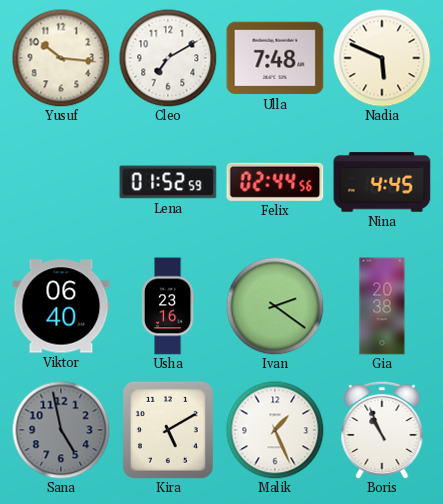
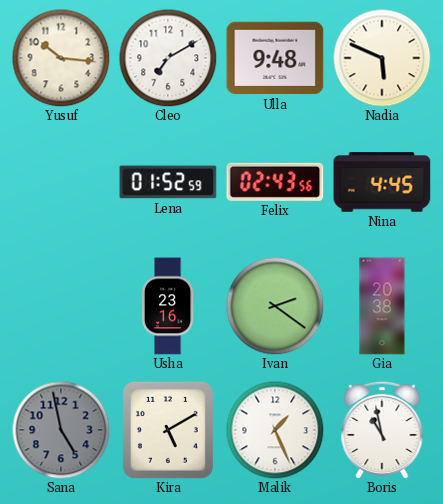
Ulla: 7:48 -> 9:48
Felix: 02:44 -> 02:43
Viktor: 06:40 -> none
Boris: 10:56 -> 10:58
